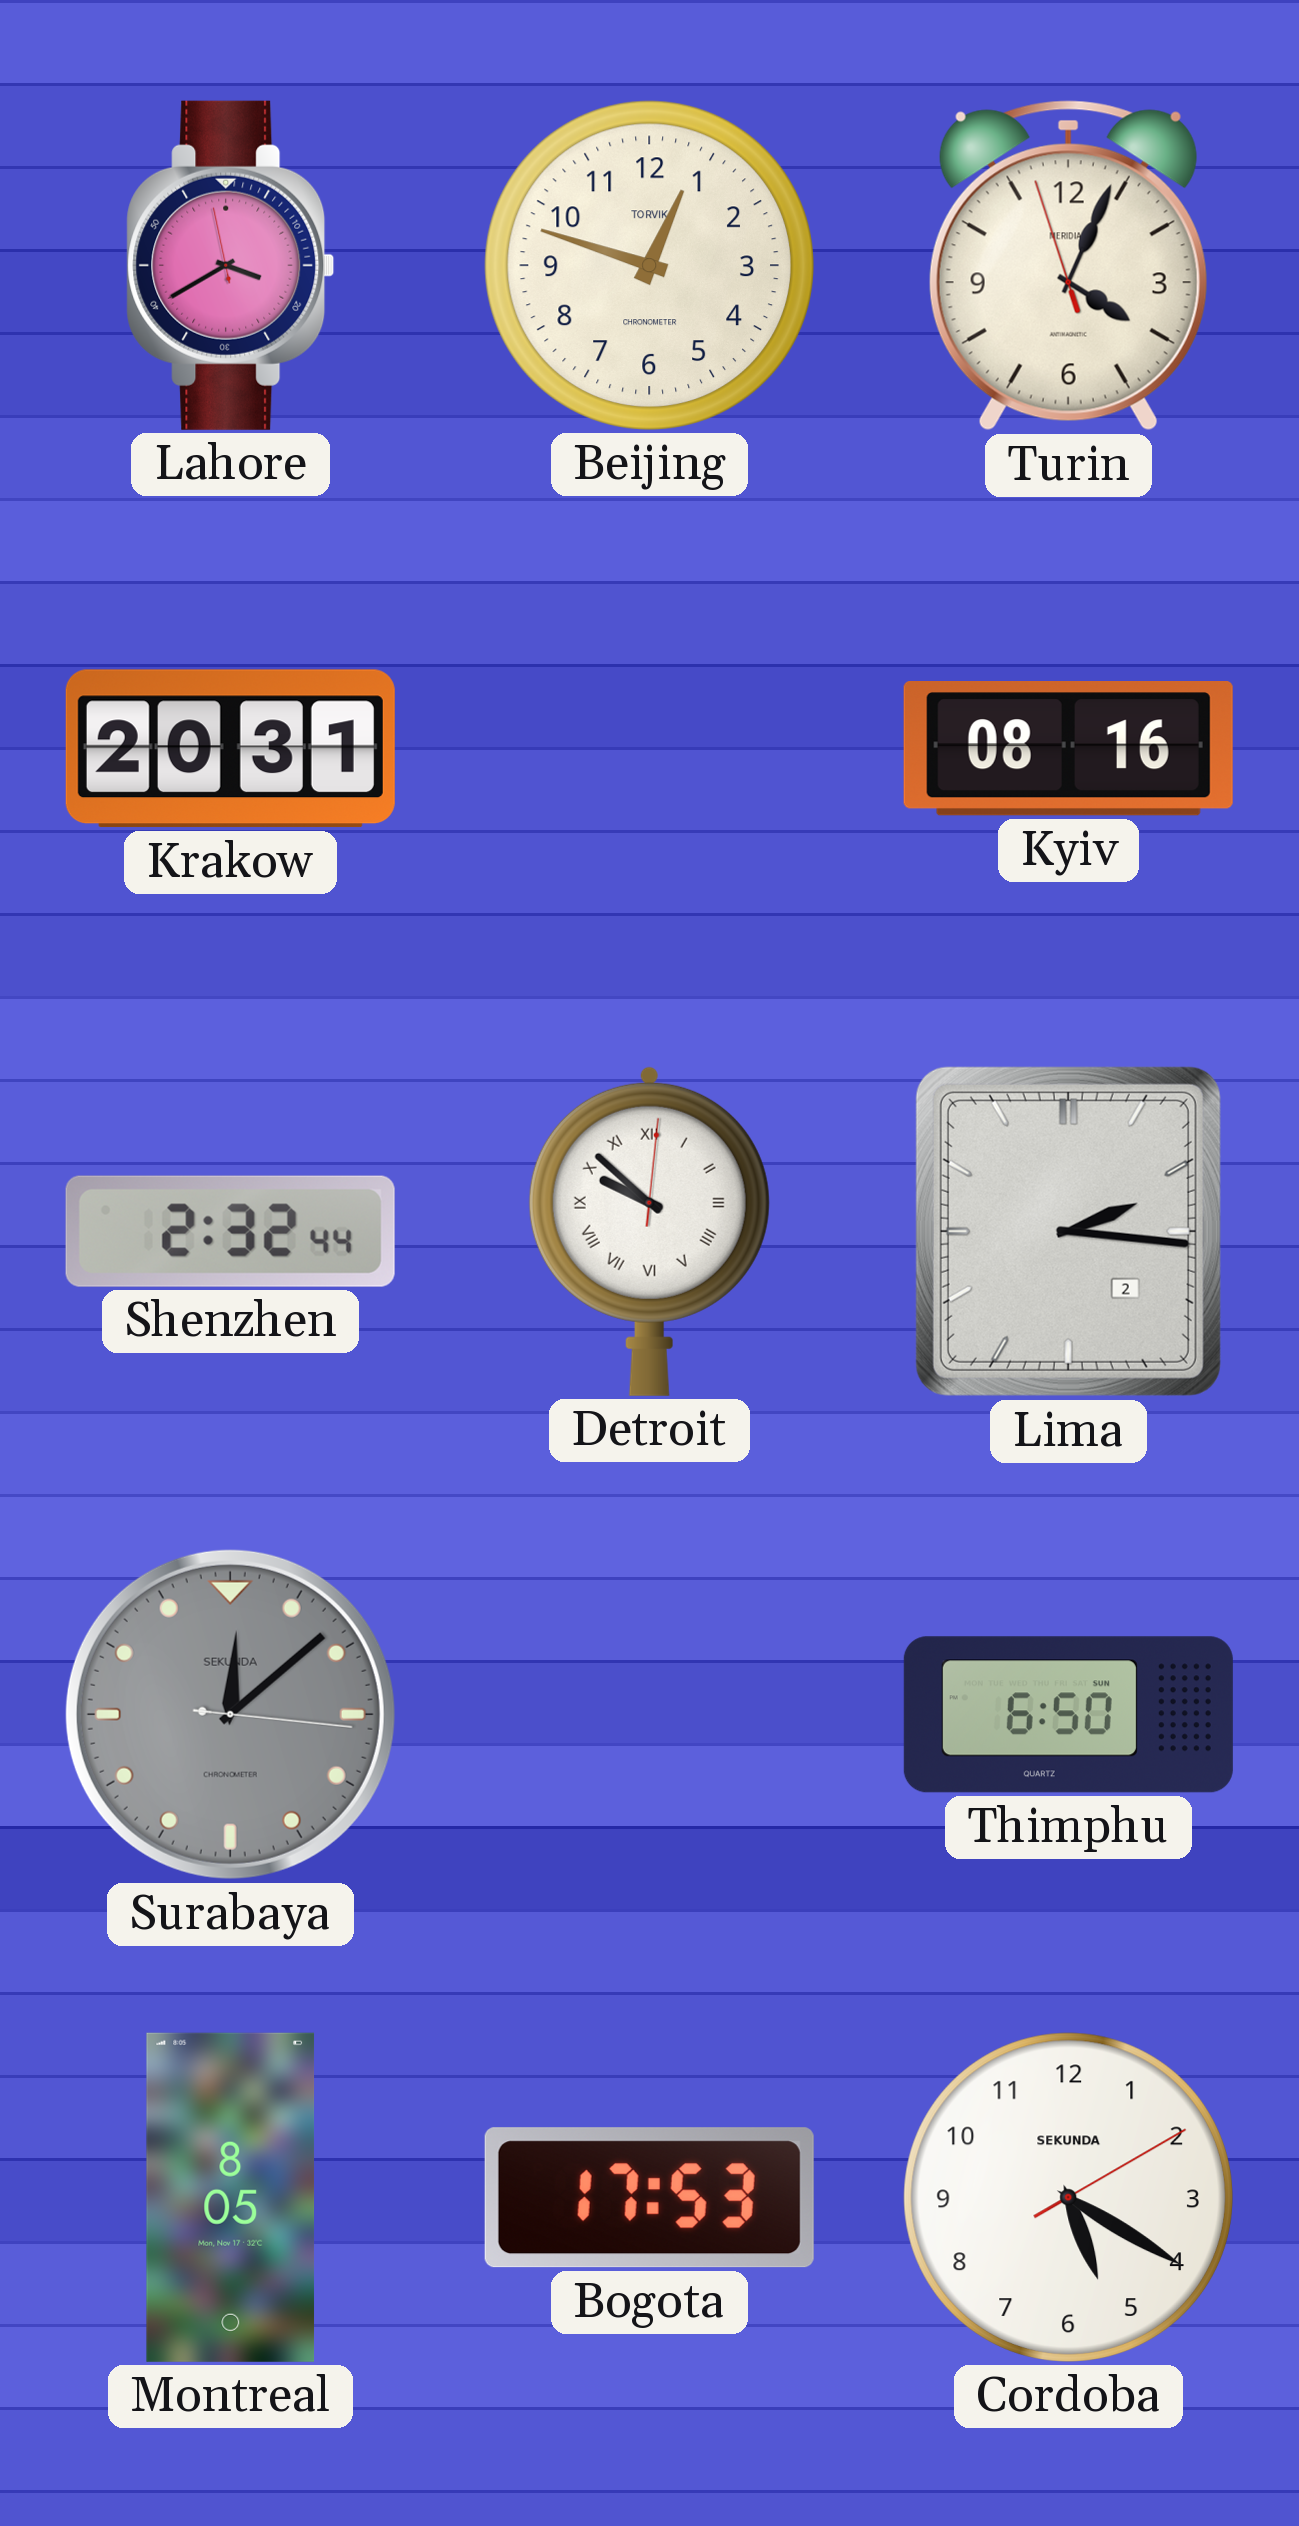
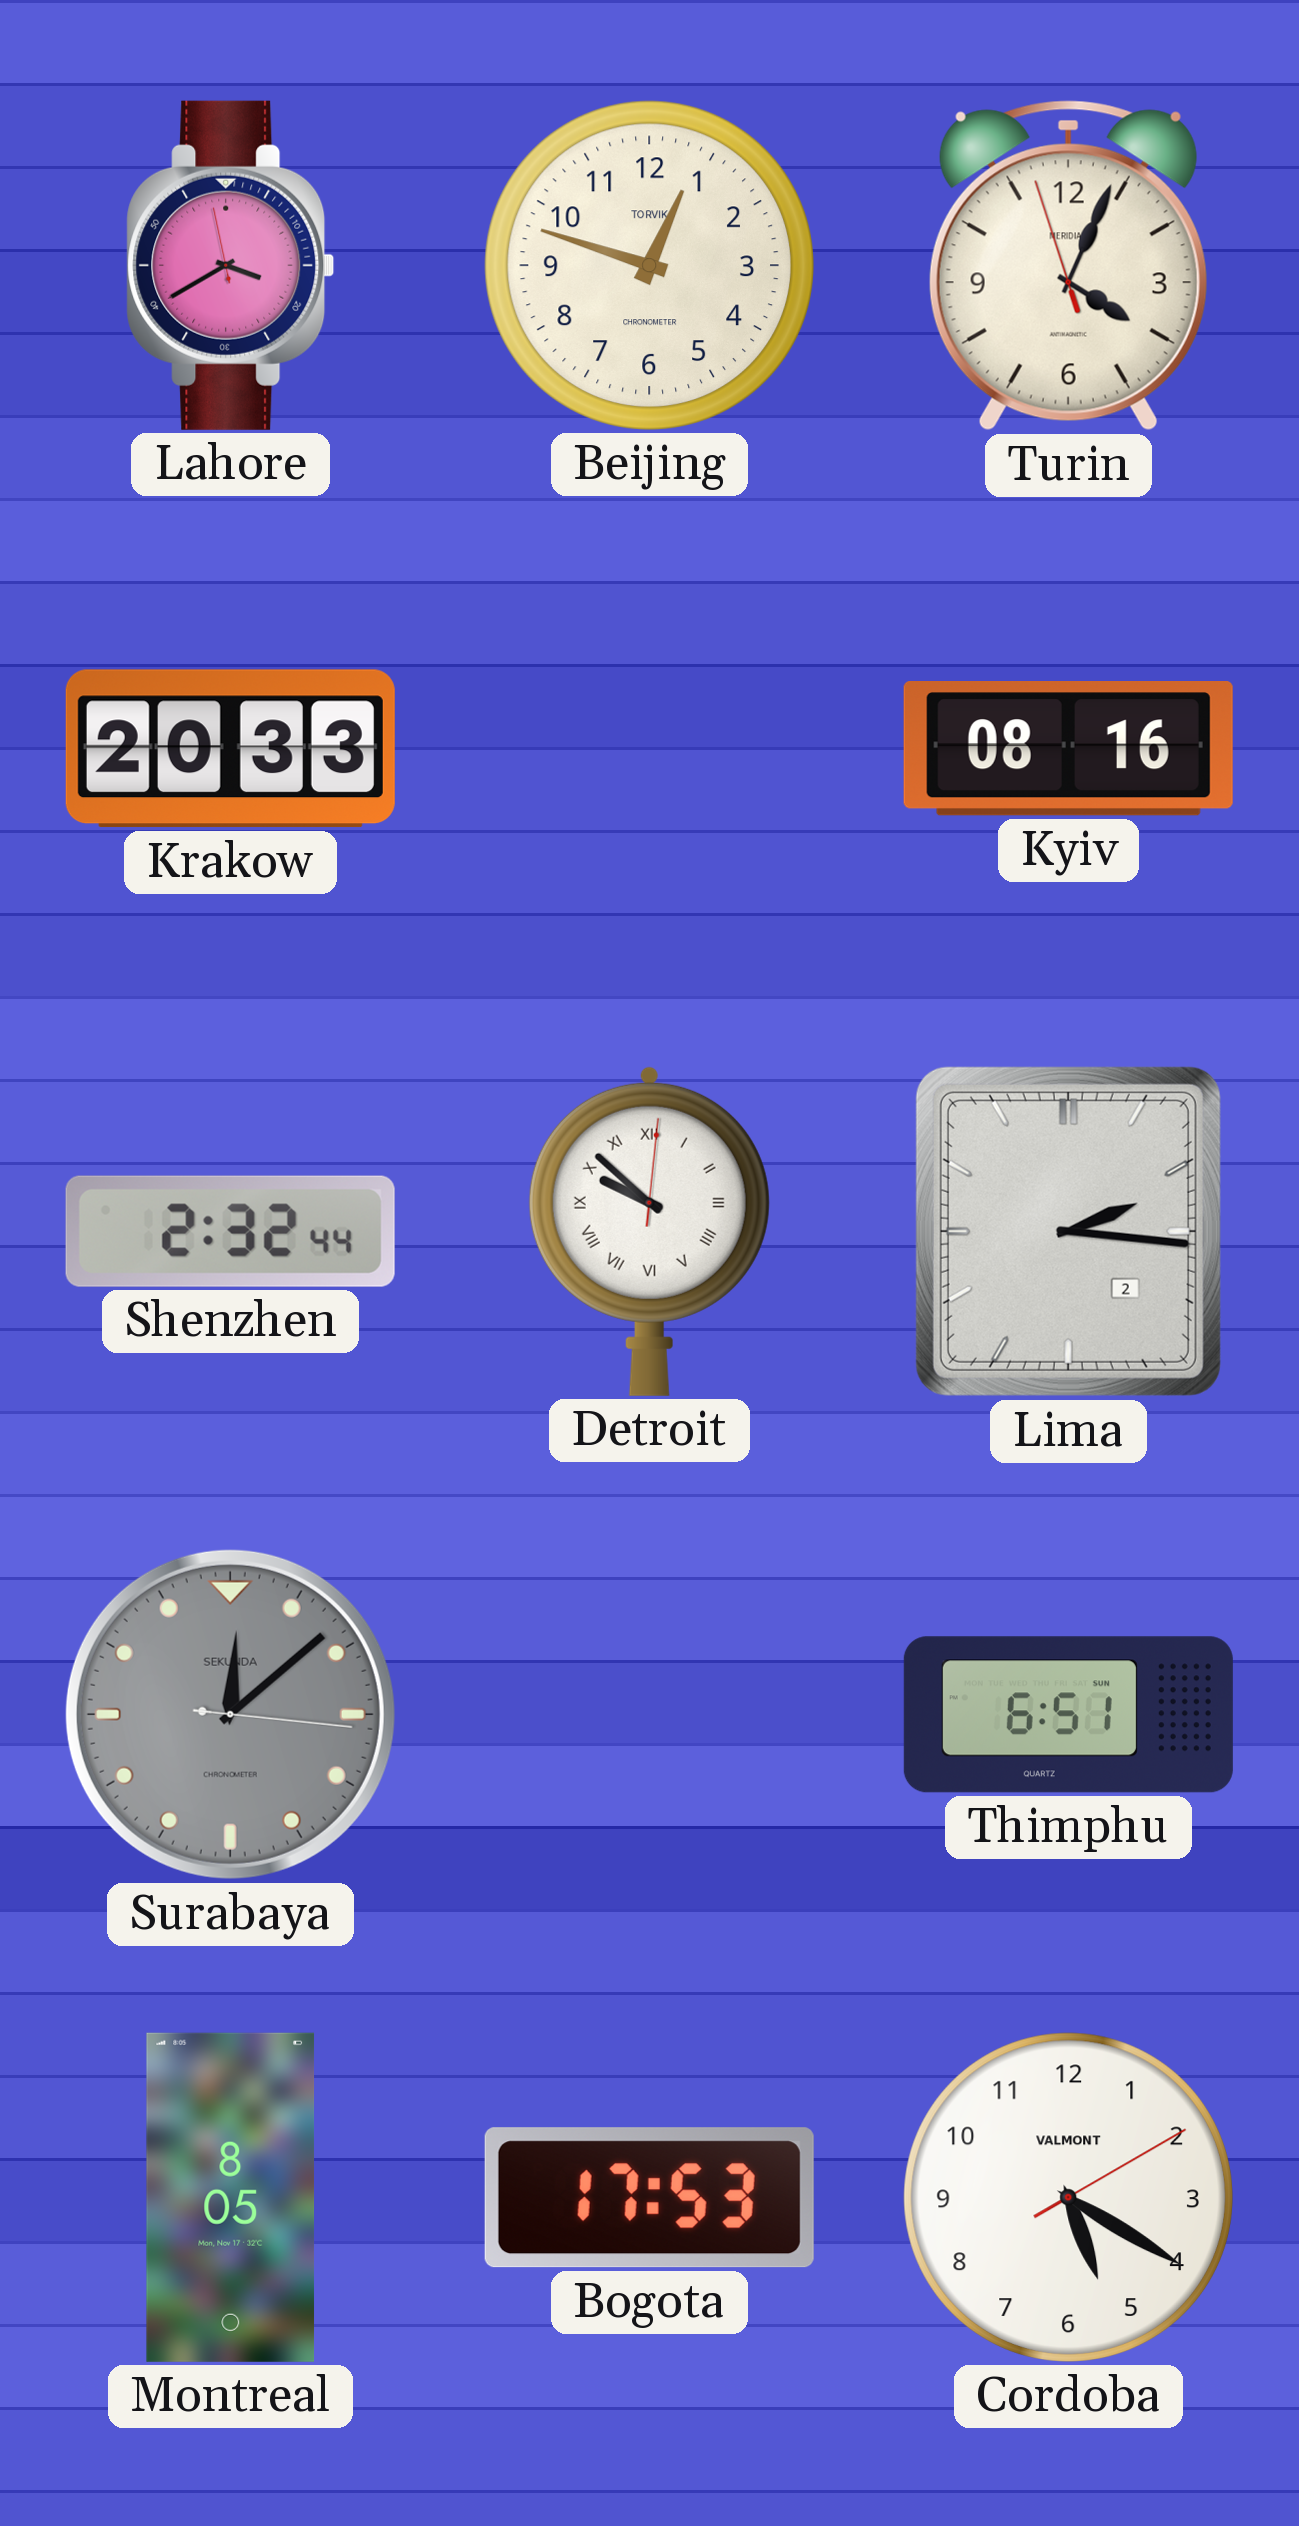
Krakow: 20:31 -> 20:33
Thimphu: 6:50 -> 6:51
Cordoba brand: SEKUNDA -> VALMONT
